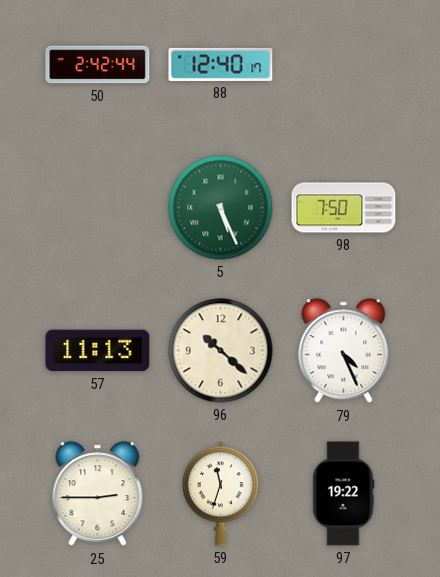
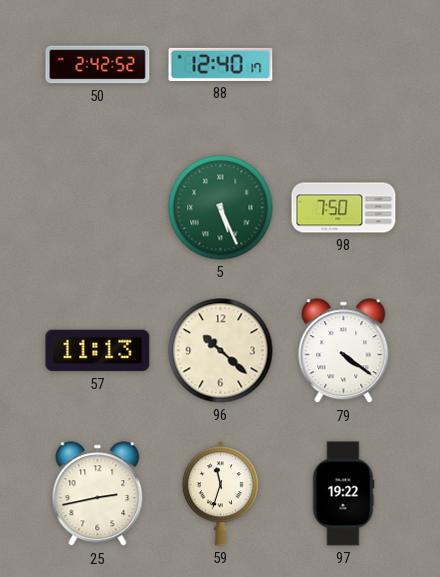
50: 2:42:44 -> 2:42:52
79: 4:26 -> 4:21
25: 2:45 -> 2:43
